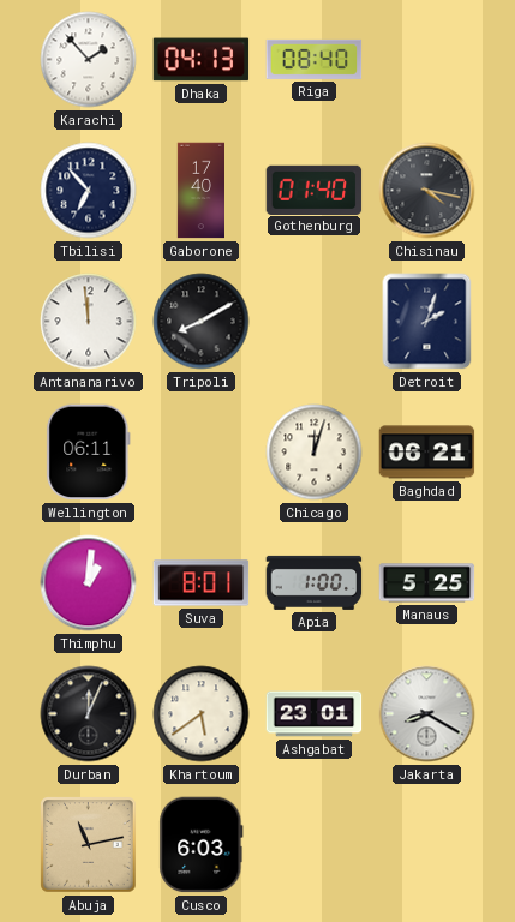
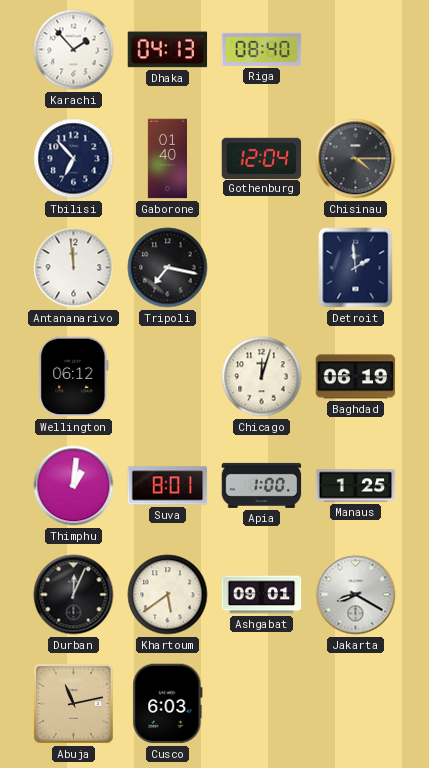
Gaborone: 17:40 -> 01:40
Gothenburg: 01:40 -> 12:04
Chisinau: 4:17 -> 4:15
Tripoli: 8:10 -> 7:17
Detroit: 2:03 -> 1:59
Wellington: 06:11 -> 06:12
Baghdad: 06:21 -> 06:19
Manaus: 5:25 -> 1:25
Ashgabat: 23:01 -> 09:01
